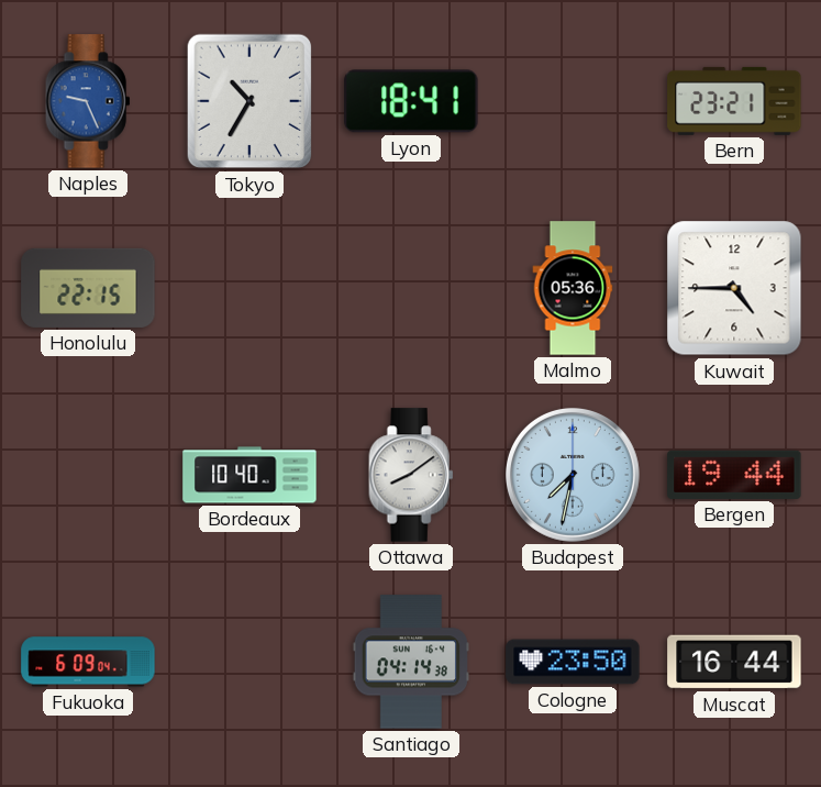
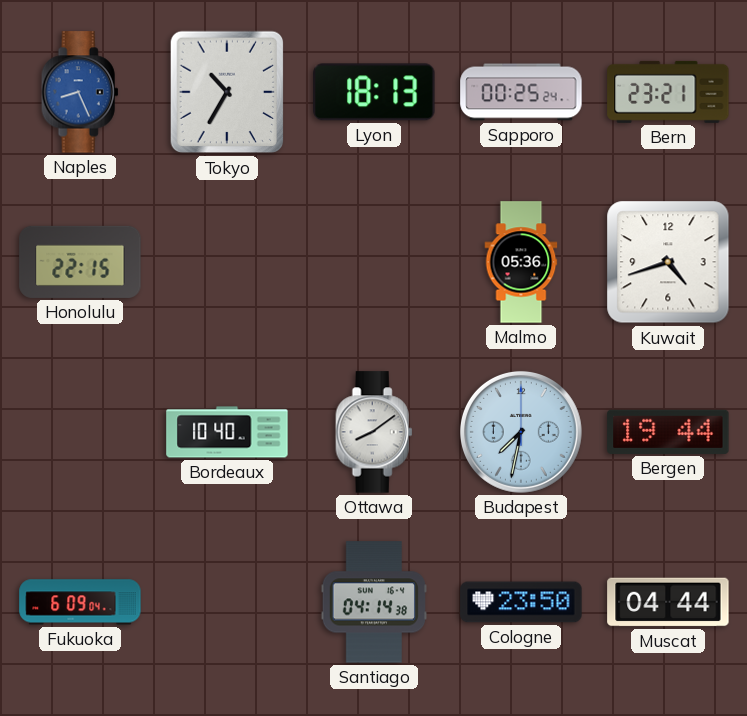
Naples: 9:26 -> 8:26
Lyon: 18:41 -> 18:13
Sapporo: none -> 00:25
Kuwait: 4:45 -> 4:42
Muscat: 16:44 -> 04:44
